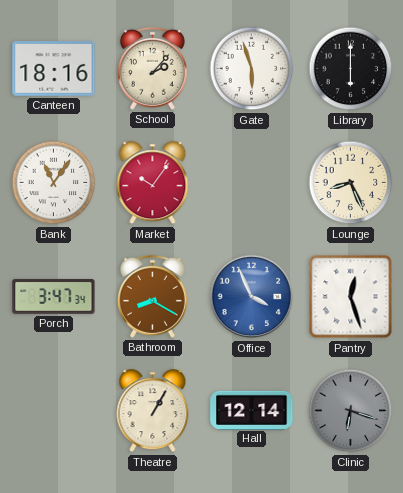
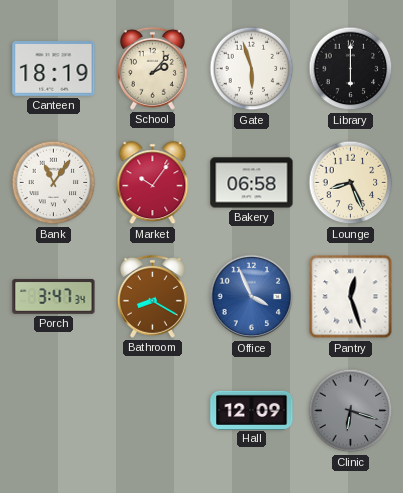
Canteen: 18:16 -> 18:19
Bakery: none -> 06:58
Theatre: 1:05 -> none
Hall: 12:14 -> 12:09
